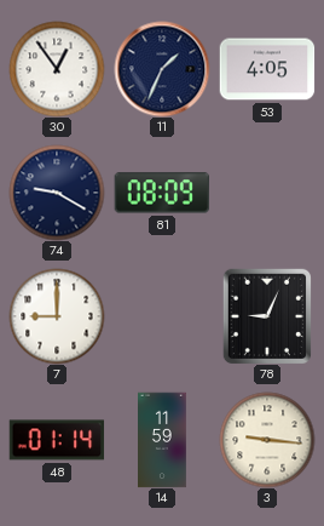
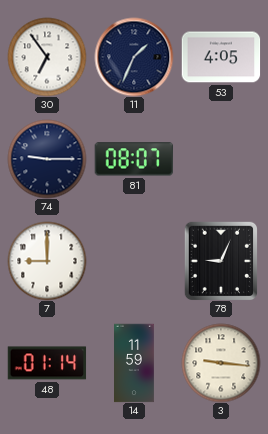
30: 12:54 -> 6:54
74: 9:20 -> 9:15
81: 08:09 -> 08:07
